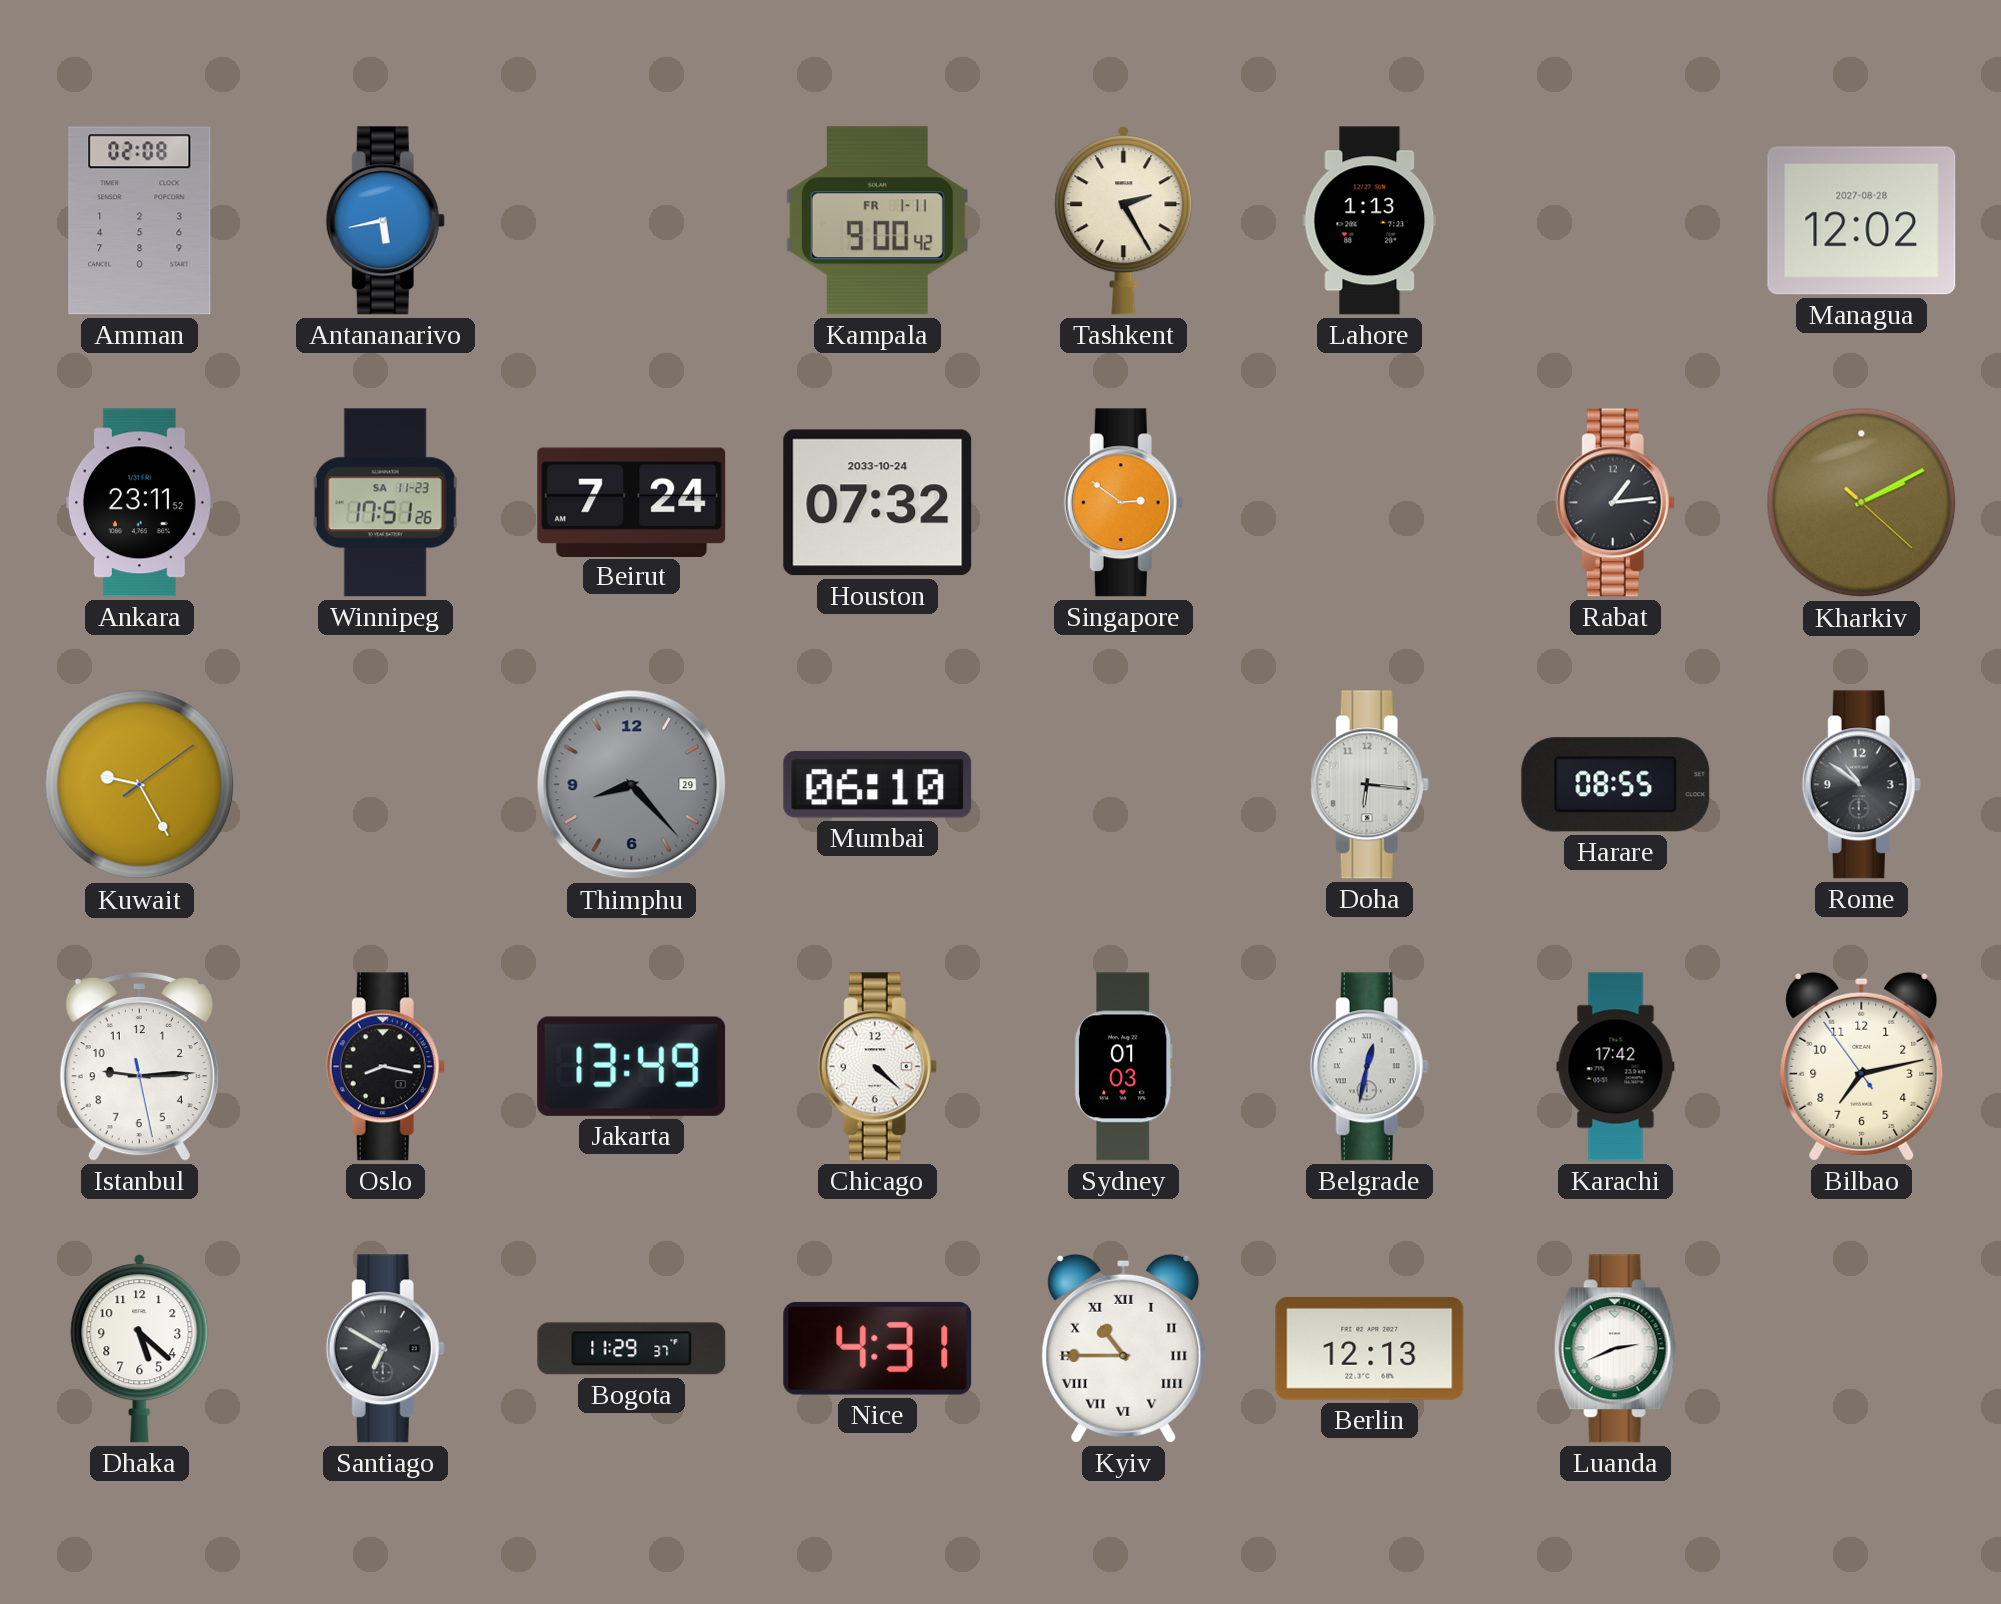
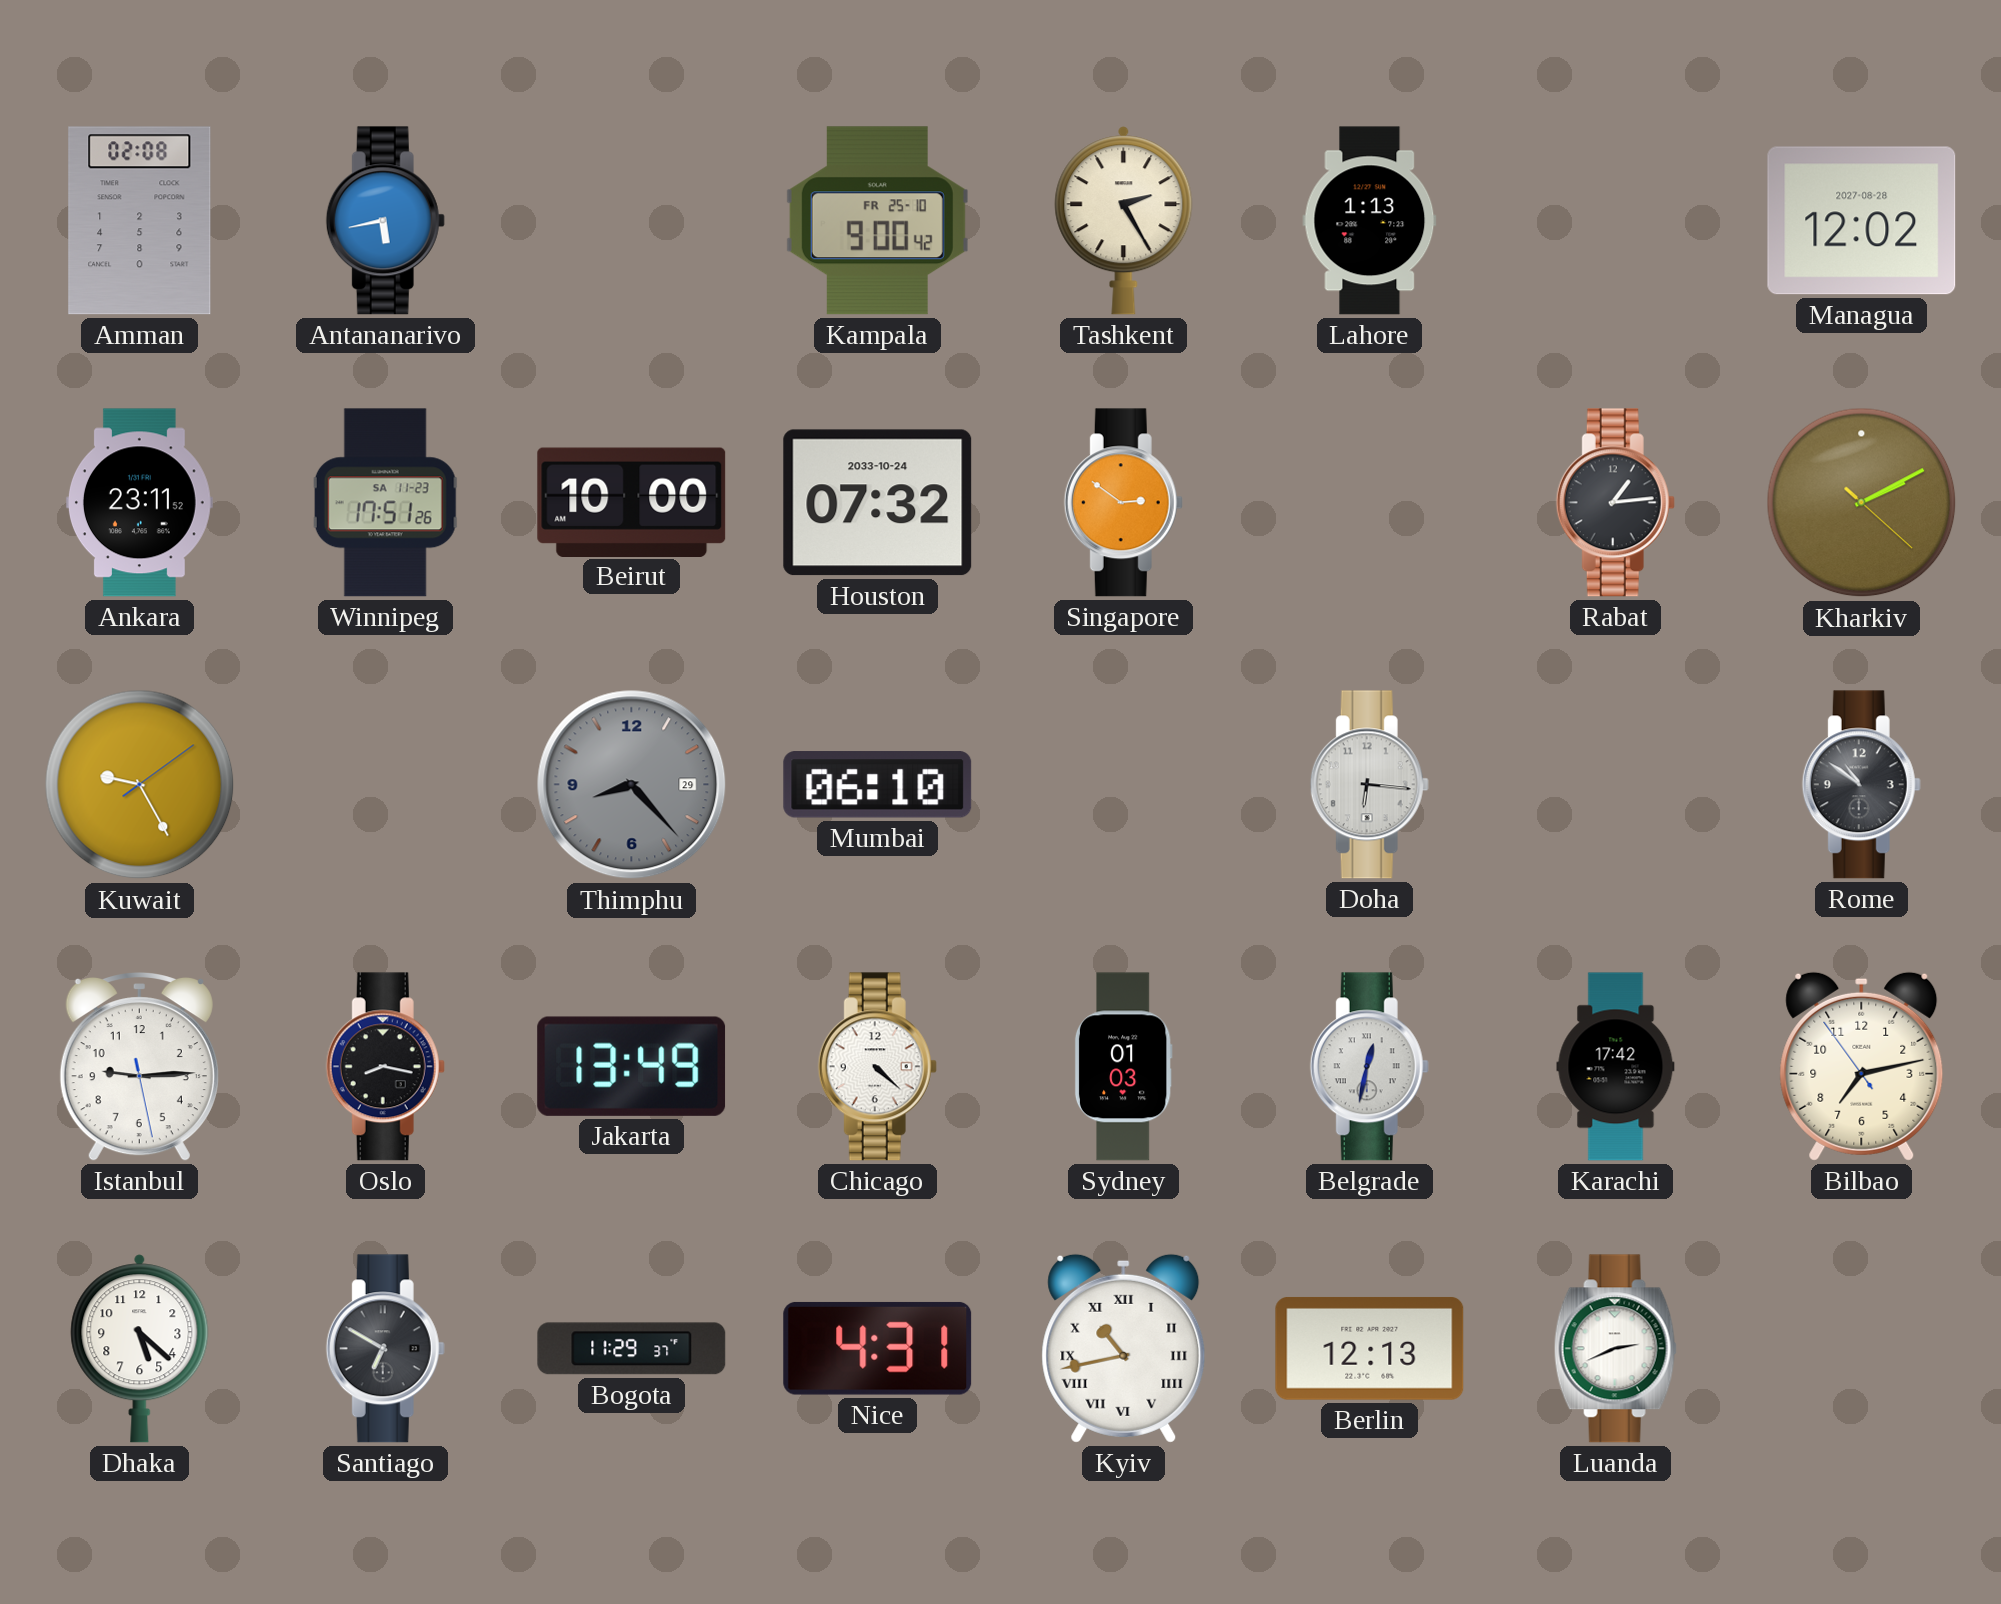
Kampala date: FR 1-11 -> FR 25-10
Beirut: 7:24 -> 10:00
Harare: 08:55 -> none
Kyiv: 10:45 -> 10:43
